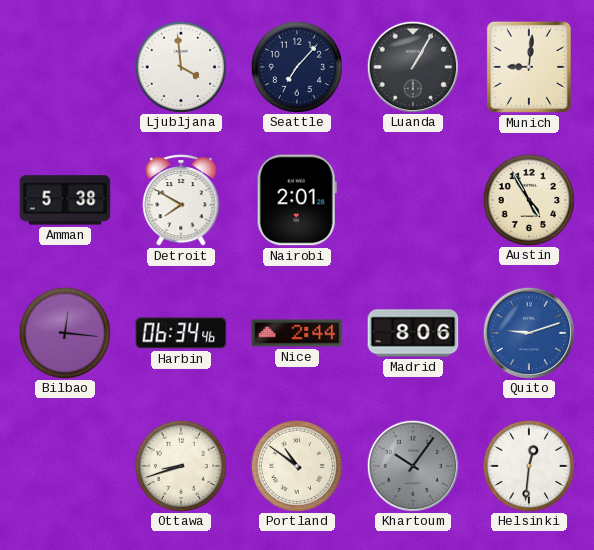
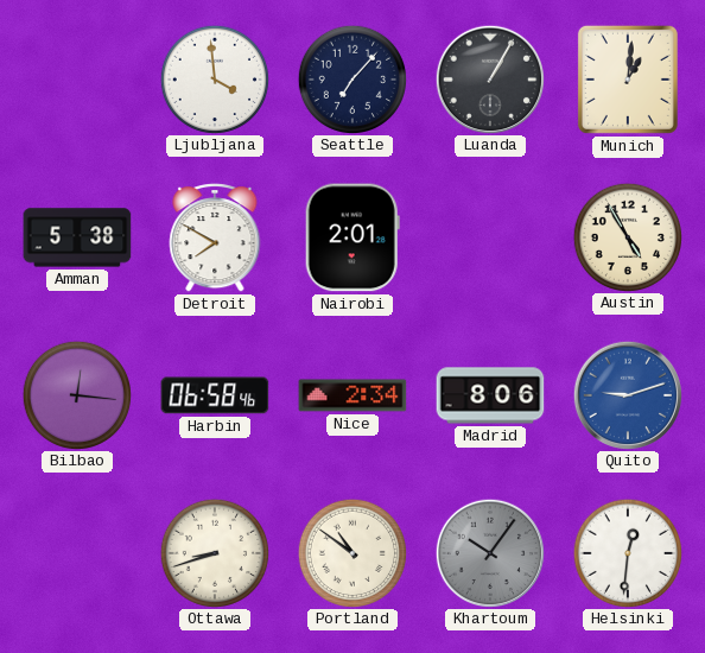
Munich: 9:01 -> 1:01
Harbin: 06:34 -> 06:58
Nice: 2:44 -> 2:34
